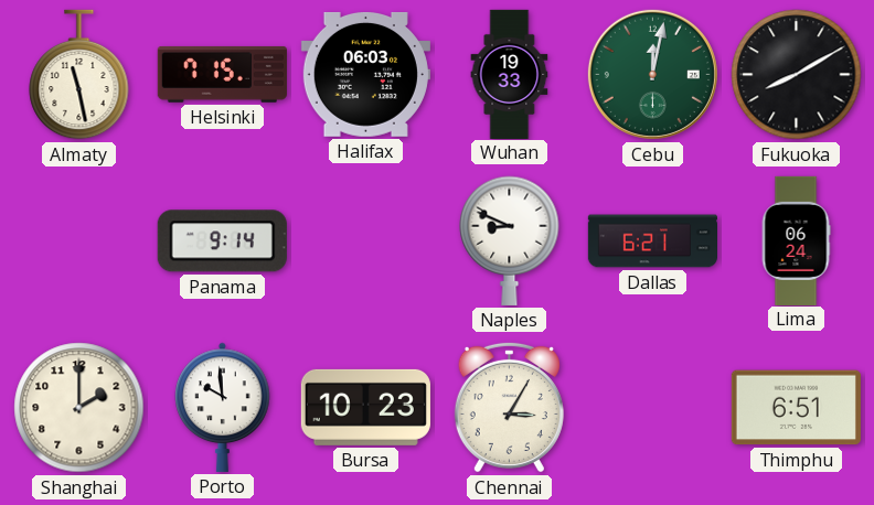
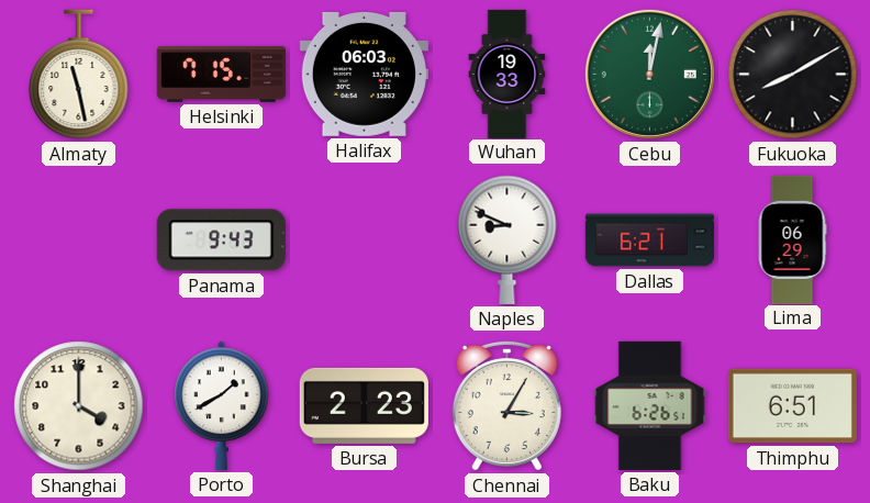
Panama: 9:14 -> 9:43
Lima: 06:24 -> 06:29
Shanghai: 2:00 -> 4:00
Porto: 9:59 -> 1:40
Bursa: 10:23 -> 2:23
Baku: none -> 6:26
